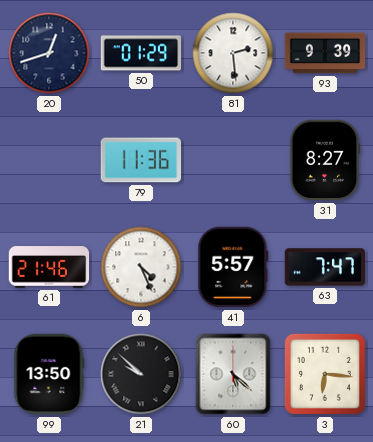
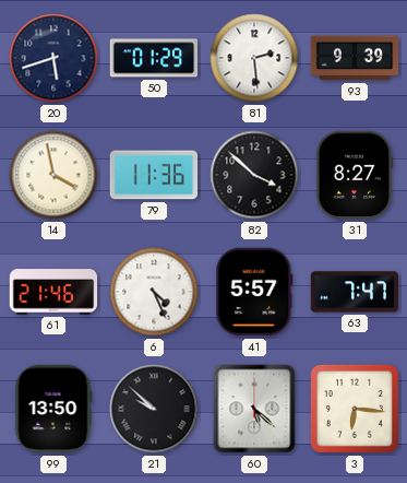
20: 12:42 -> 5:42
14: none -> 3:58
82: none -> 3:52
